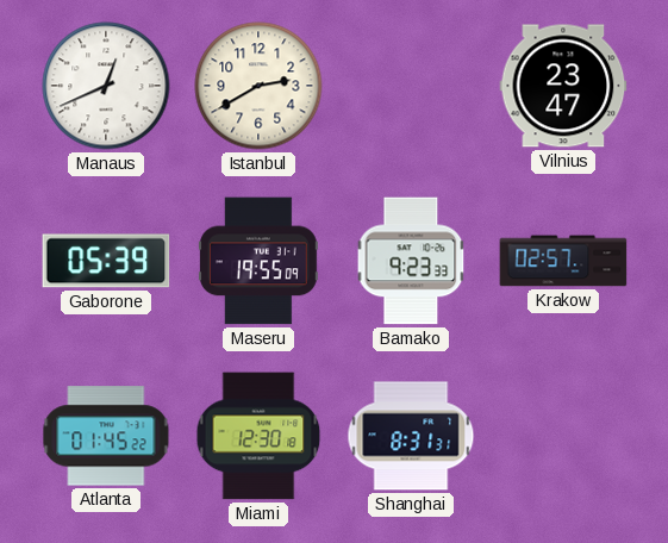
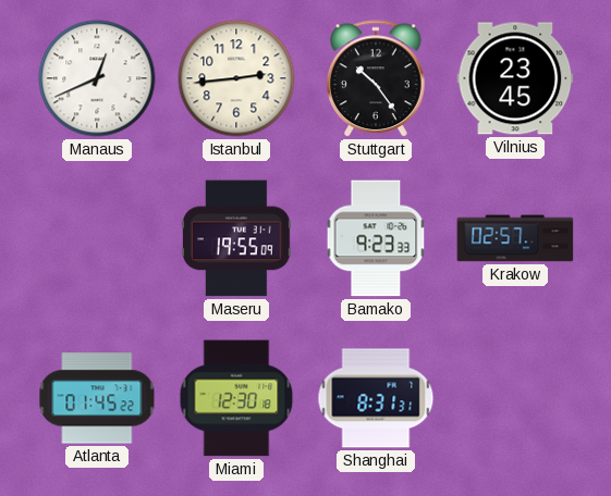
Istanbul: 2:40 -> 2:44
Stuttgart: none -> 10:24
Vilnius: 23:47 -> 23:45
Gaborone: 05:39 -> none
